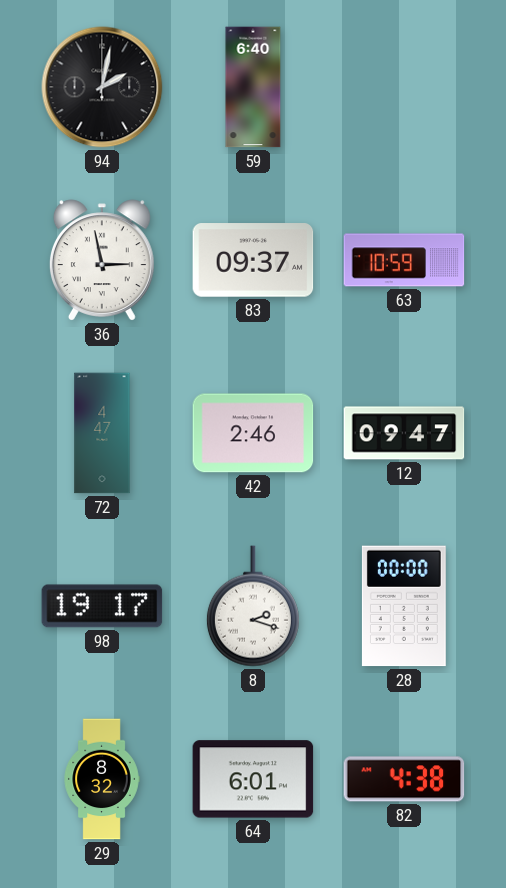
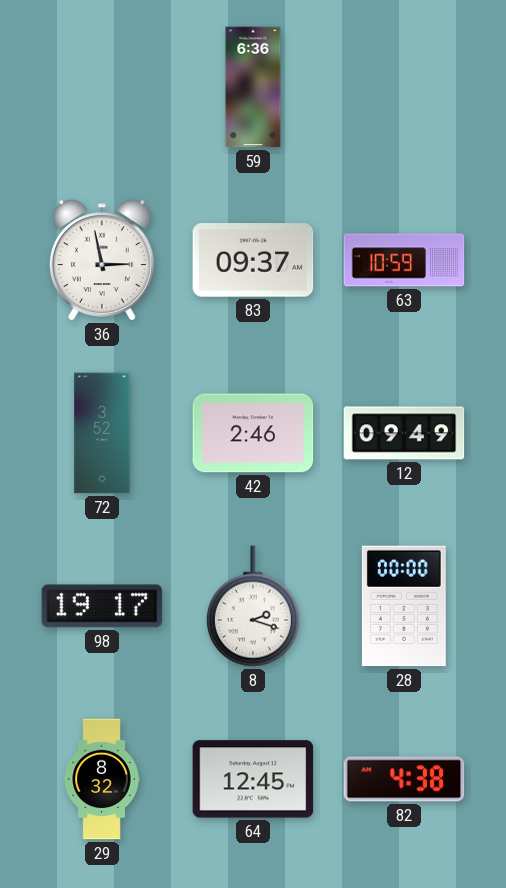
94: 2:02 -> none
59: 6:40 -> 6:36
72: 4:47 -> 3:52
12: 09:47 -> 09:49
64: 6:01 -> 12:45
